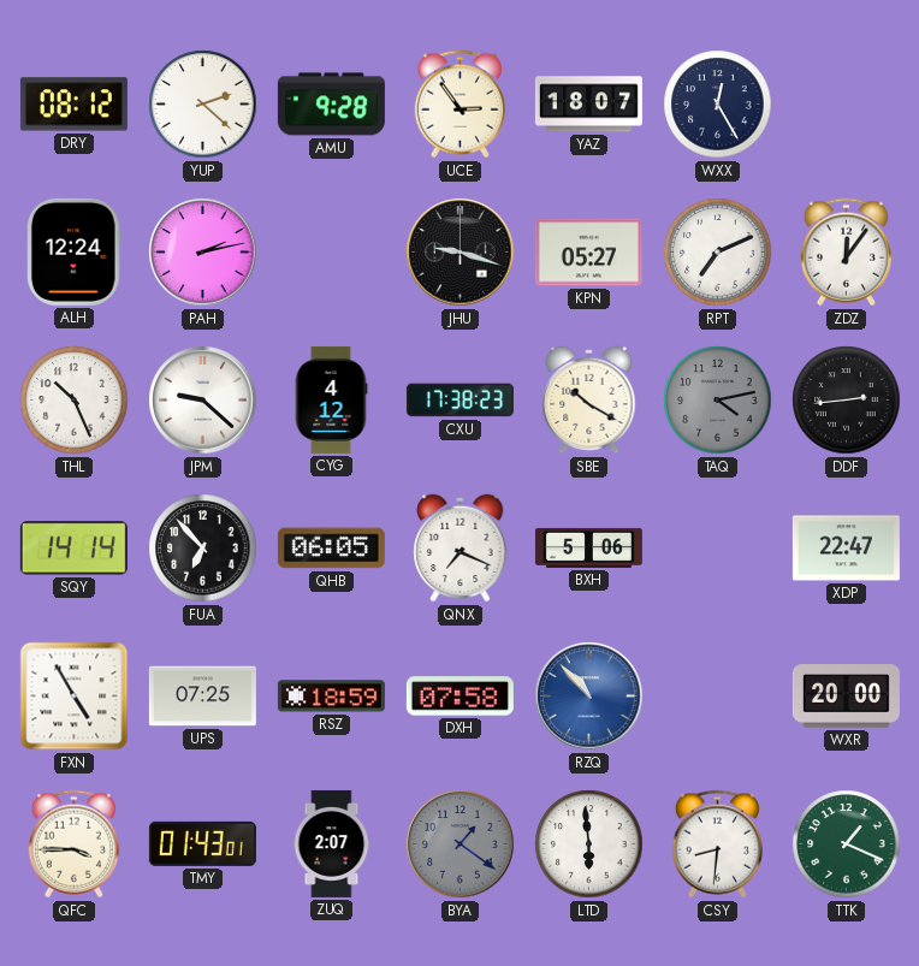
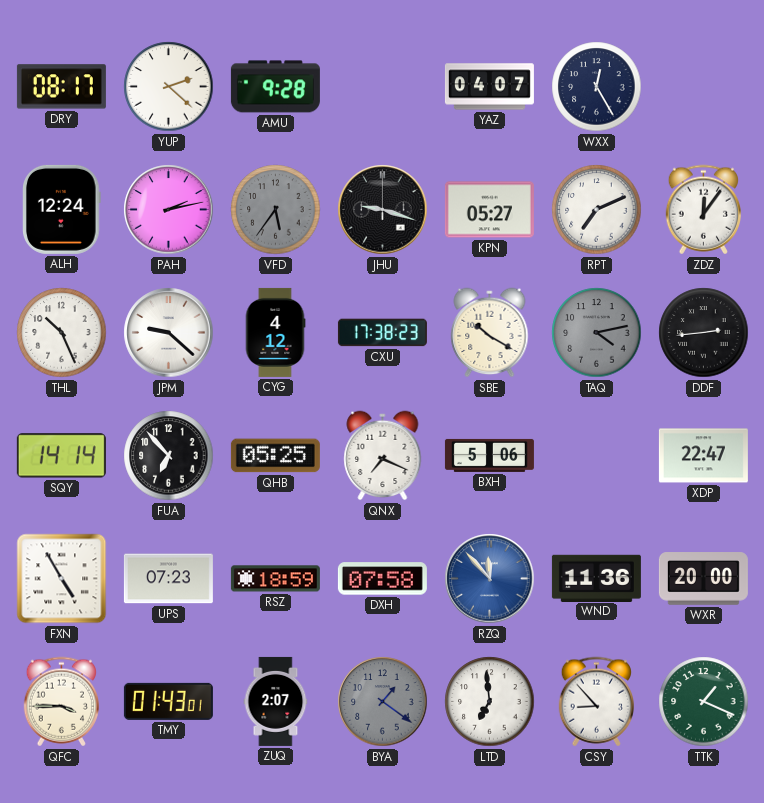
DRY: 08:12 -> 08:17
UCE: 2:54 -> none
YAZ: 18:07 -> 04:07
VFD: none -> 5:36
QHB: 06:05 -> 05:25
UPS: 07:25 -> 07:23
RZQ: 10:53 -> 11:53
WND: none -> 11:36
LTD: 5:59 -> 6:59
CSY: 8:31 -> 8:53
